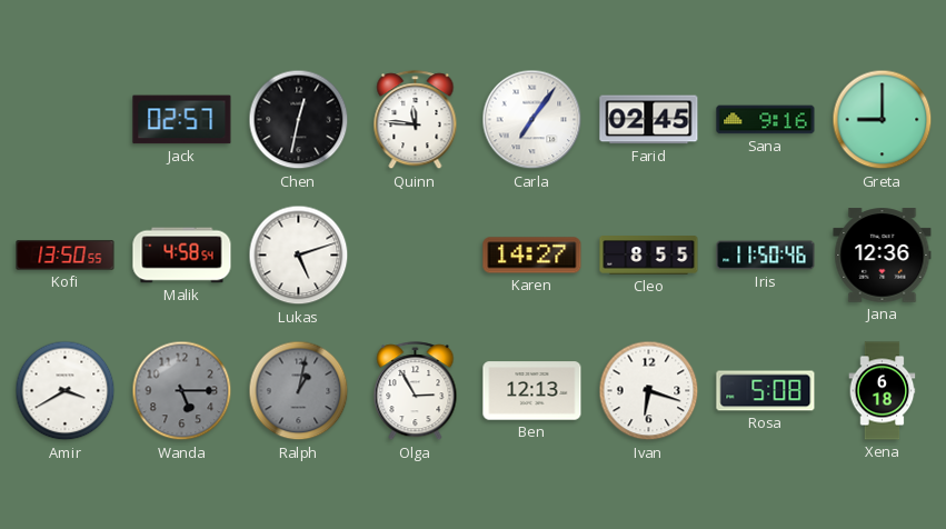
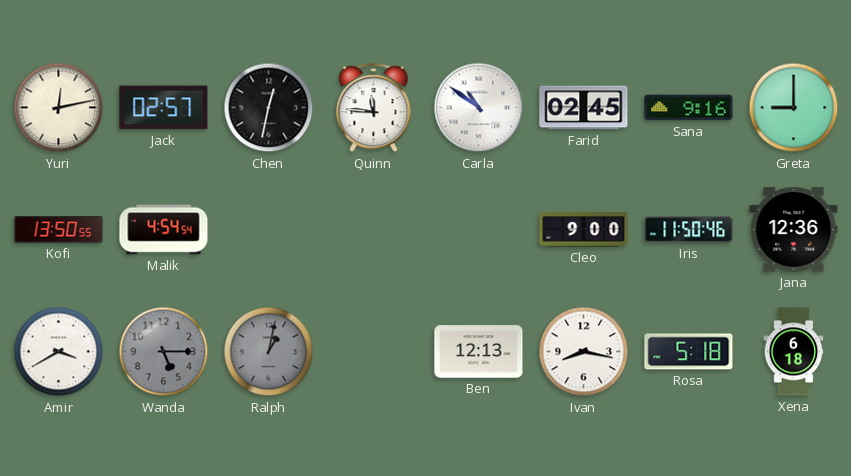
Yuri: none -> 12:13
Carla: 7:06 -> 10:51
Malik: 4:58 -> 4:54
Lukas: 5:12 -> none
Karen: 14:27 -> none
Cleo: 8:55 -> 9:00
Olga: 2:55 -> none
Ivan: 6:18 -> 8:17
Rosa: 5:08 -> 5:18
